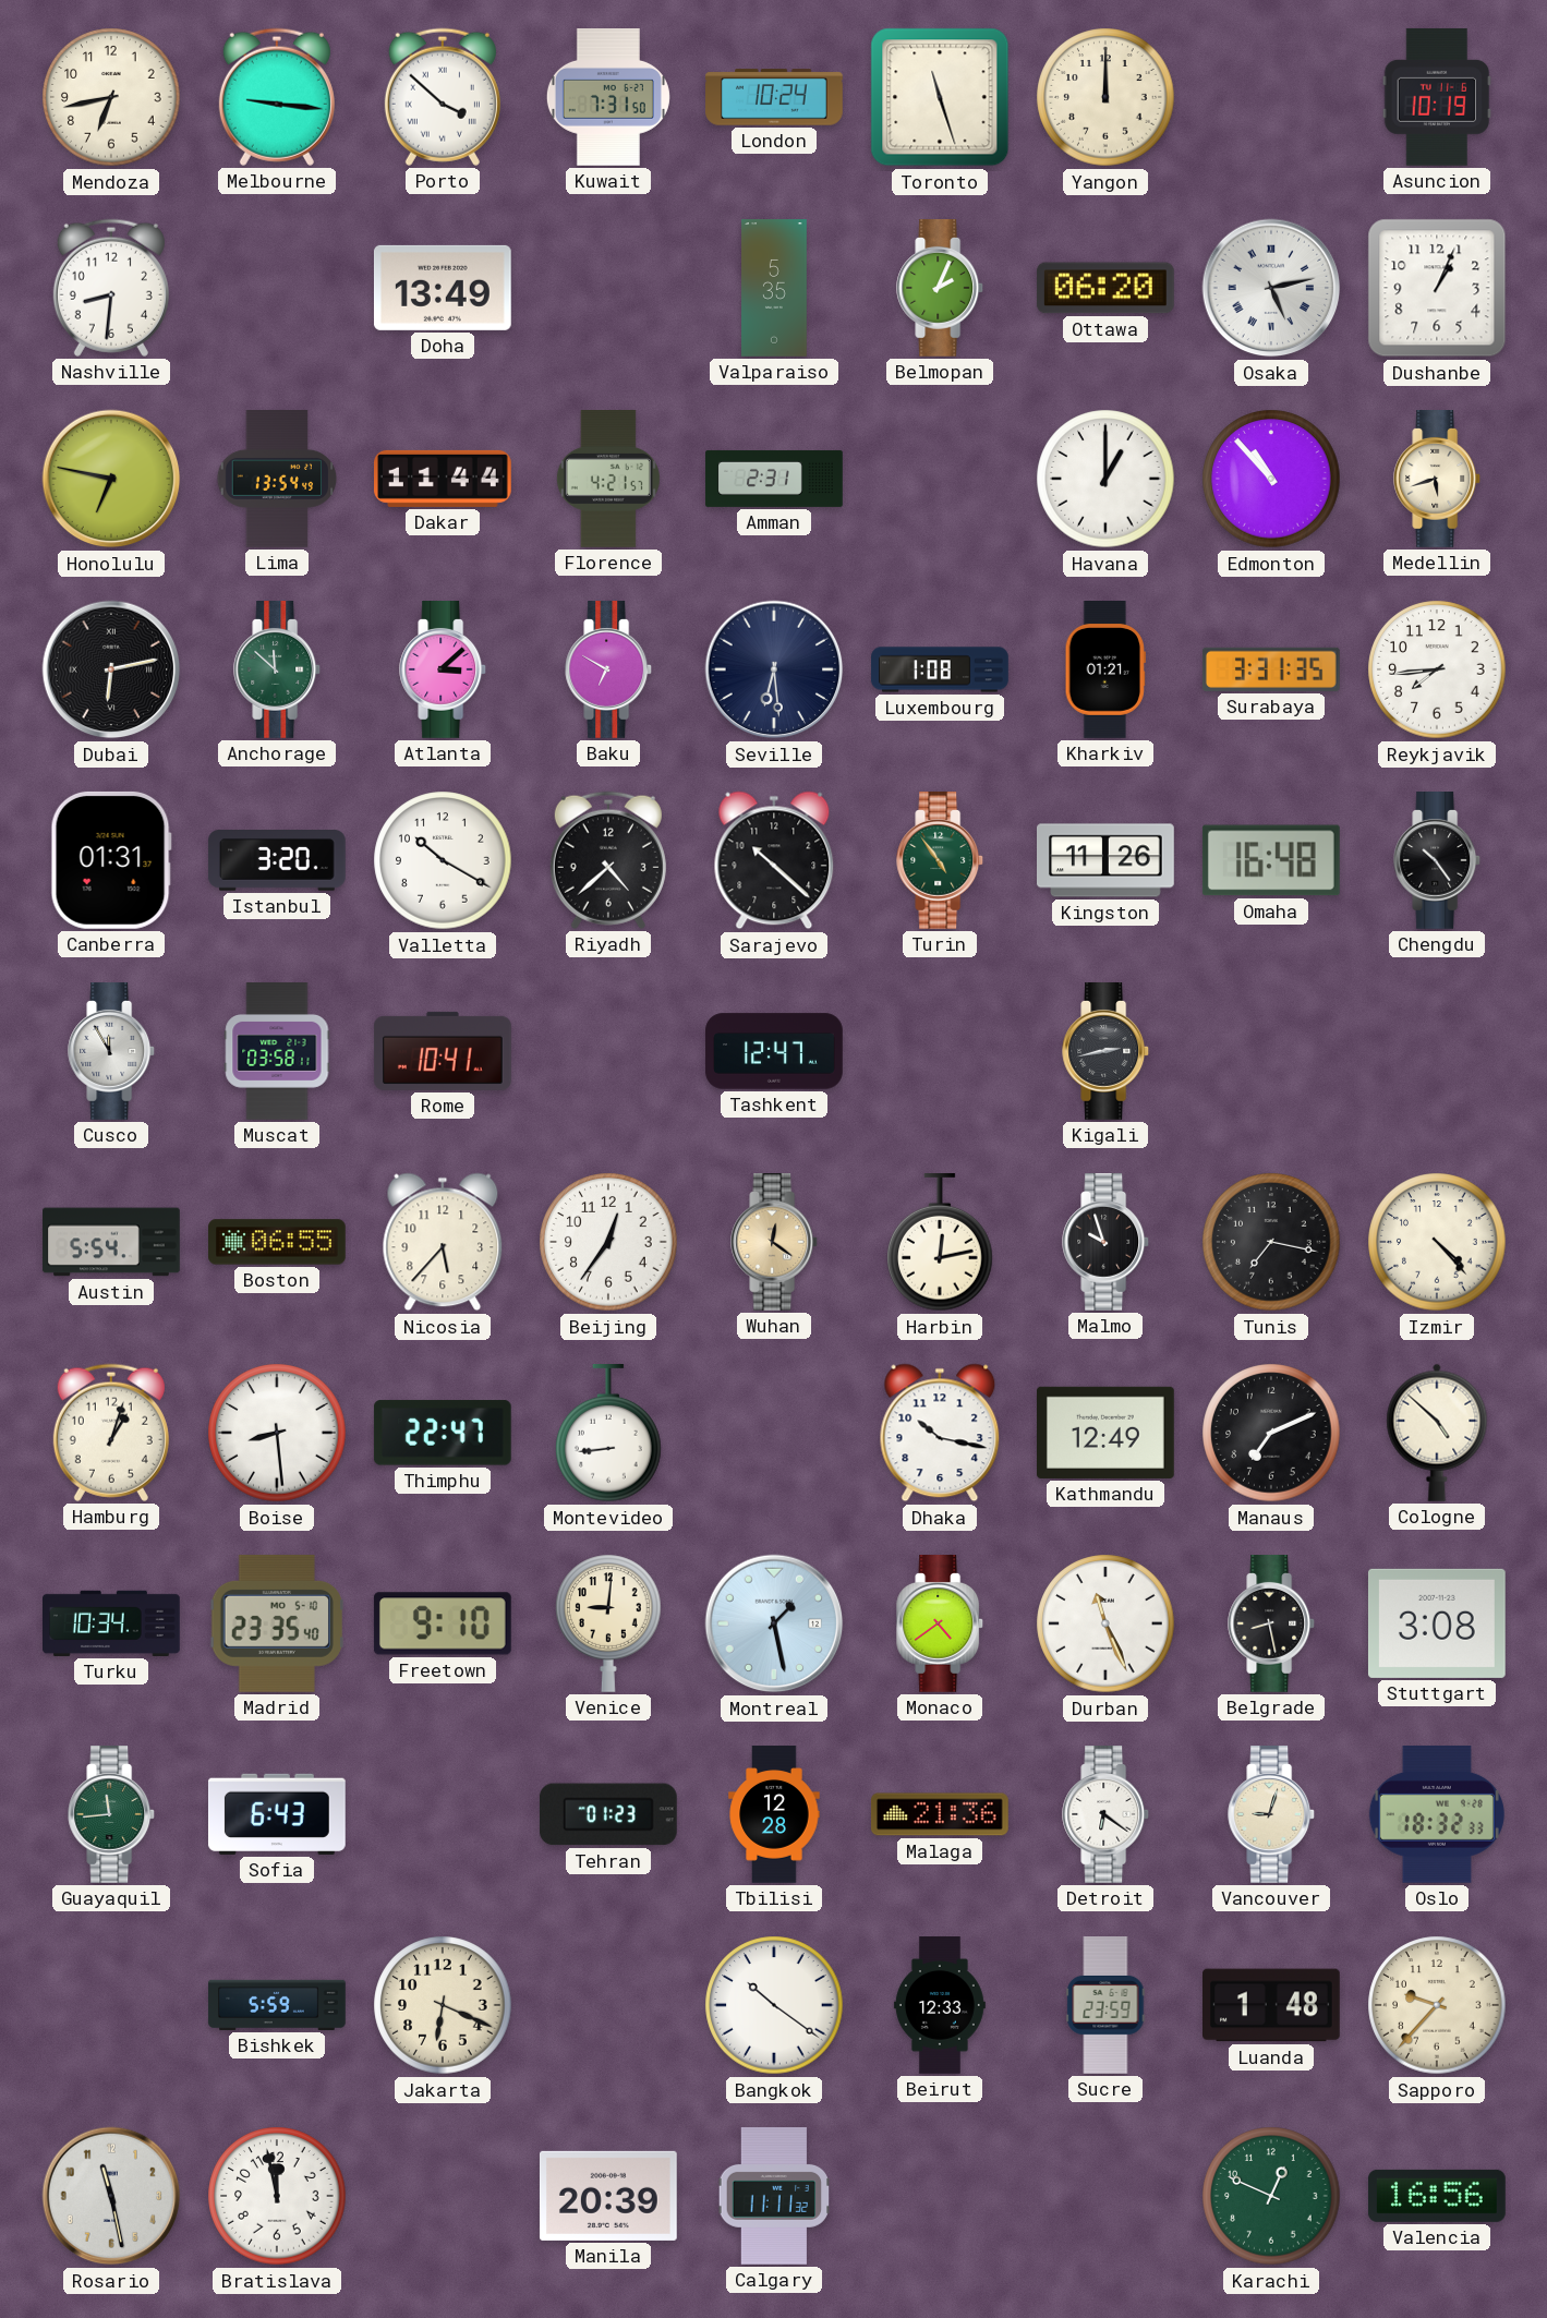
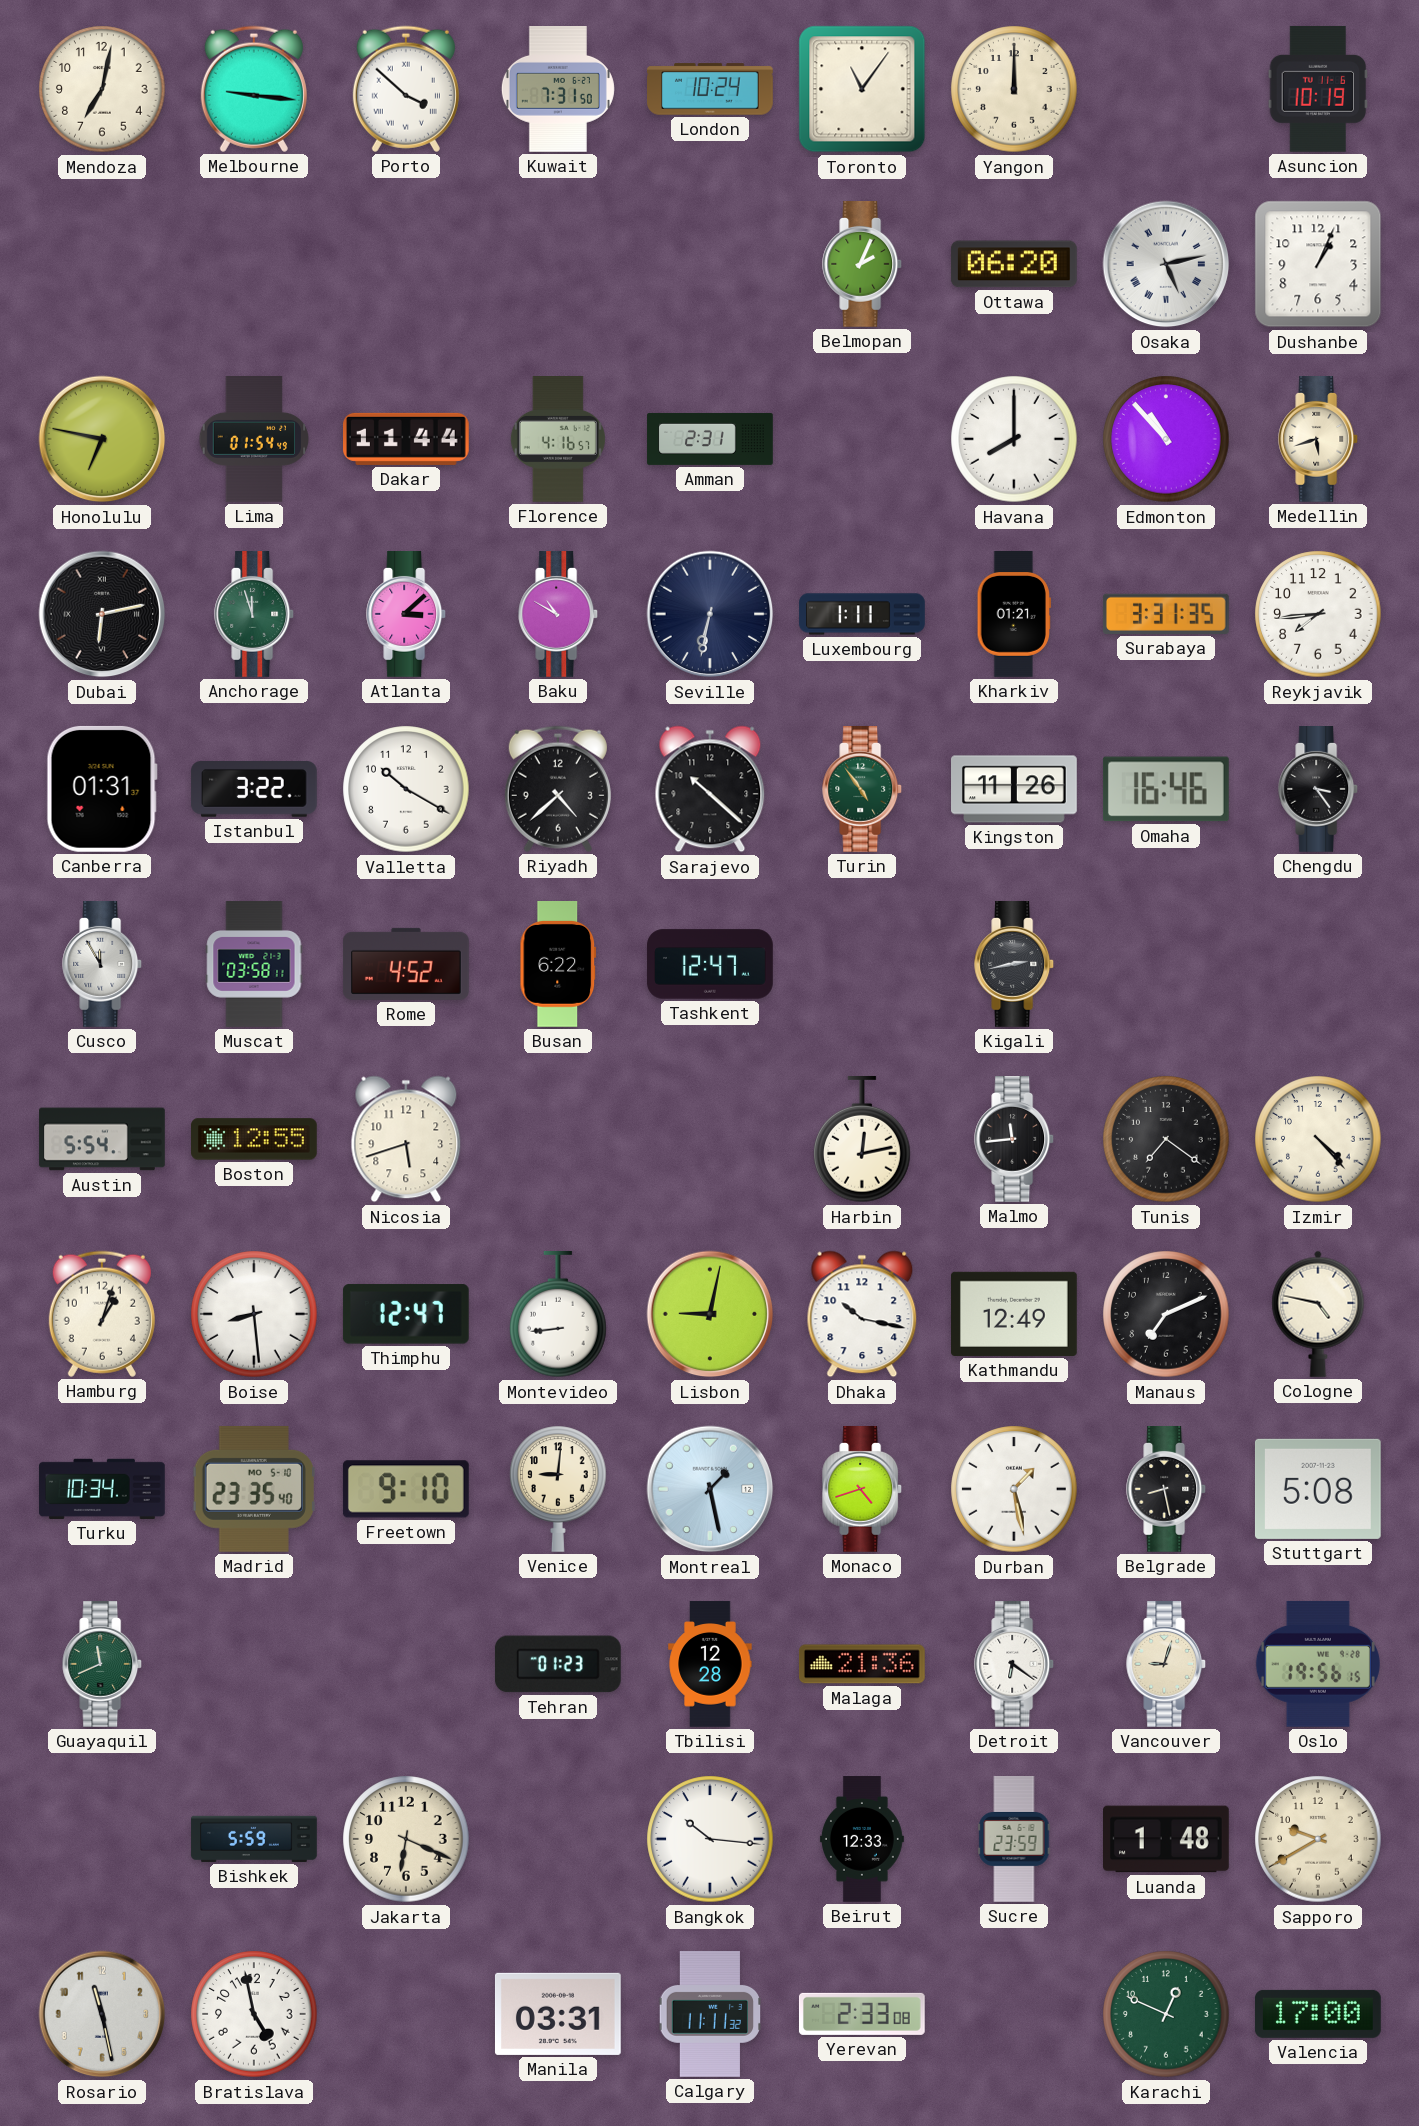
Mendoza: 6:43 -> 7:02
Toronto: 11:27 -> 11:06
Nashville: 8:31 -> none
Doha: 13:49 -> none
Valparaiso: 5:35 -> none
Lima: 13:54 -> 01:54
Florence: 4:21 -> 4:16
Havana: 1:00 -> 8:00
Anchorage: 11:52 -> 11:57
Baku: 6:50 -> 10:50
Seville: 6:29 -> 6:32
Luxembourg: 1:08 -> 1:11
Istanbul: 3:20 -> 3:22
Omaha: 16:48 -> 16:46
Chengdu: 10:24 -> 3:24
Rome: 10:41 -> 4:52
Busan: none -> 6:22
Boston: 06:55 -> 12:55
Nicosia: 5:37 -> 5:42
Beijing: 12:36 -> none
Wuhan: 12:21 -> none
Malmo: 9:57 -> 11:44
Tunis: 7:17 -> 7:21
Thimphu: 22:47 -> 12:47
Lisbon: none -> 9:02
Cologne: 4:52 -> 4:47
Monaco: 4:39 -> 4:42
Durban: 11:26 -> 1:28
Stuttgart: 3:08 -> 5:08
Guayaquil: 11:44 -> 11:41
Sofia: 6:43 -> none
Oslo: 18:32 -> 19:56
Bangkok: 10:21 -> 10:16
Sapporo: 9:37 -> 9:40
Bratislava: 11:58 -> 4:58
Manila: 20:39 -> 03:31
Yerevan: none -> 2:33
Valencia: 16:56 -> 17:00
